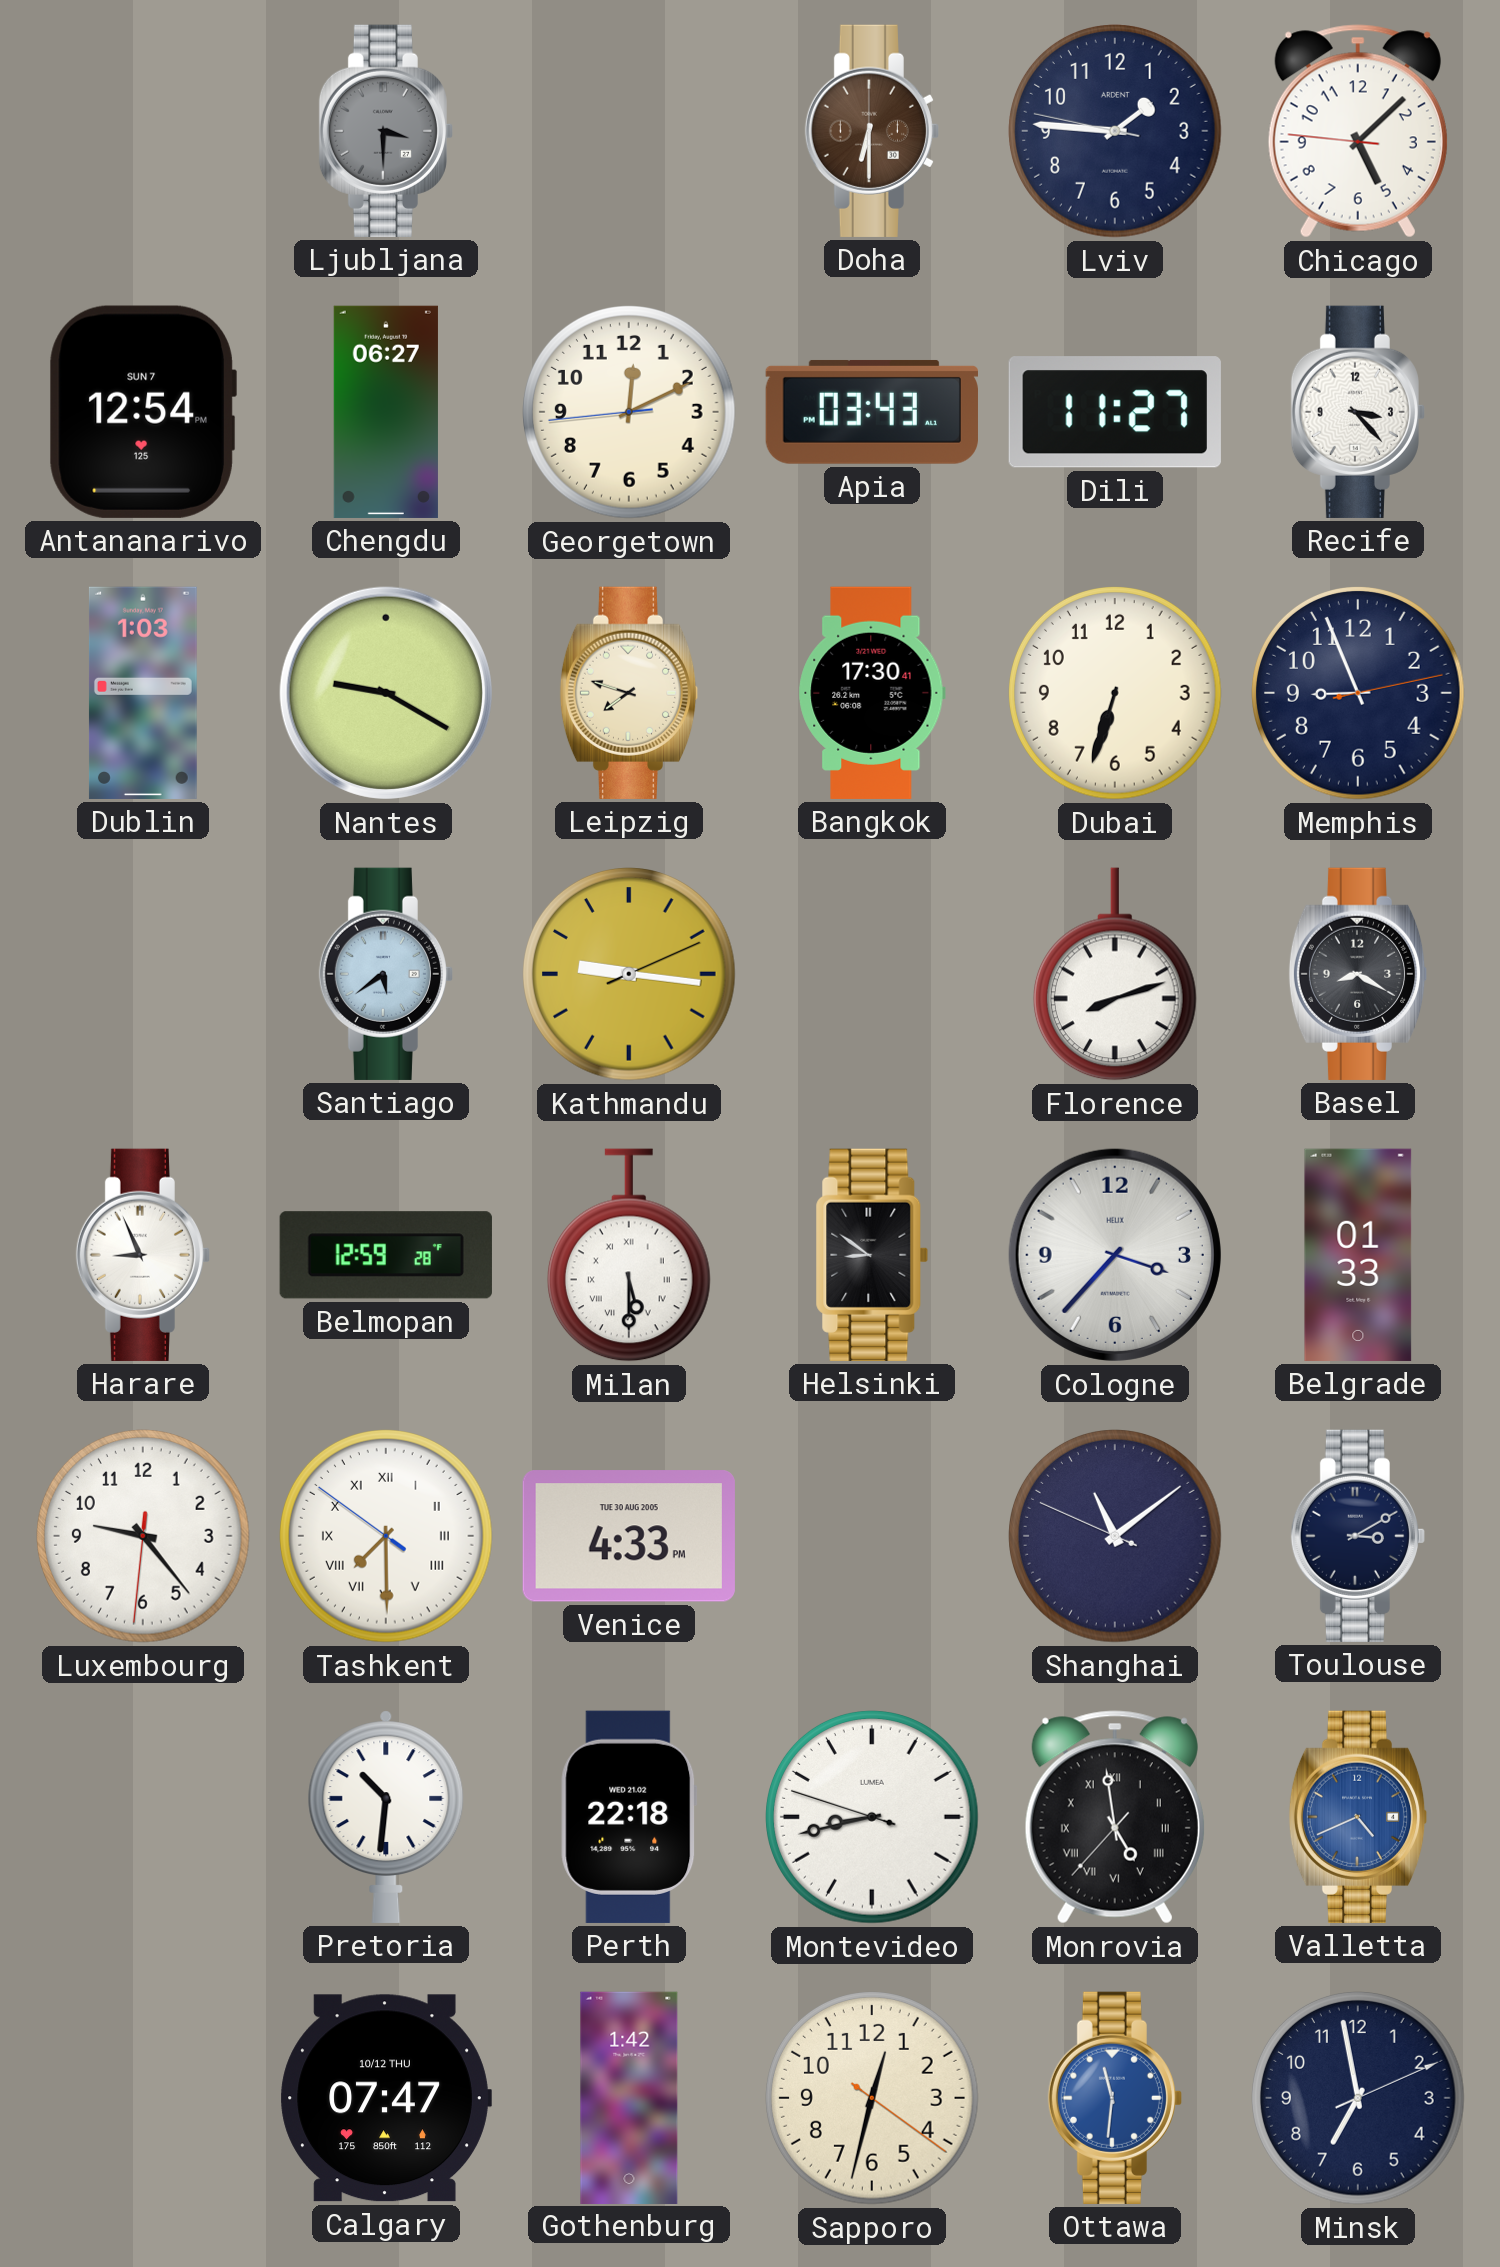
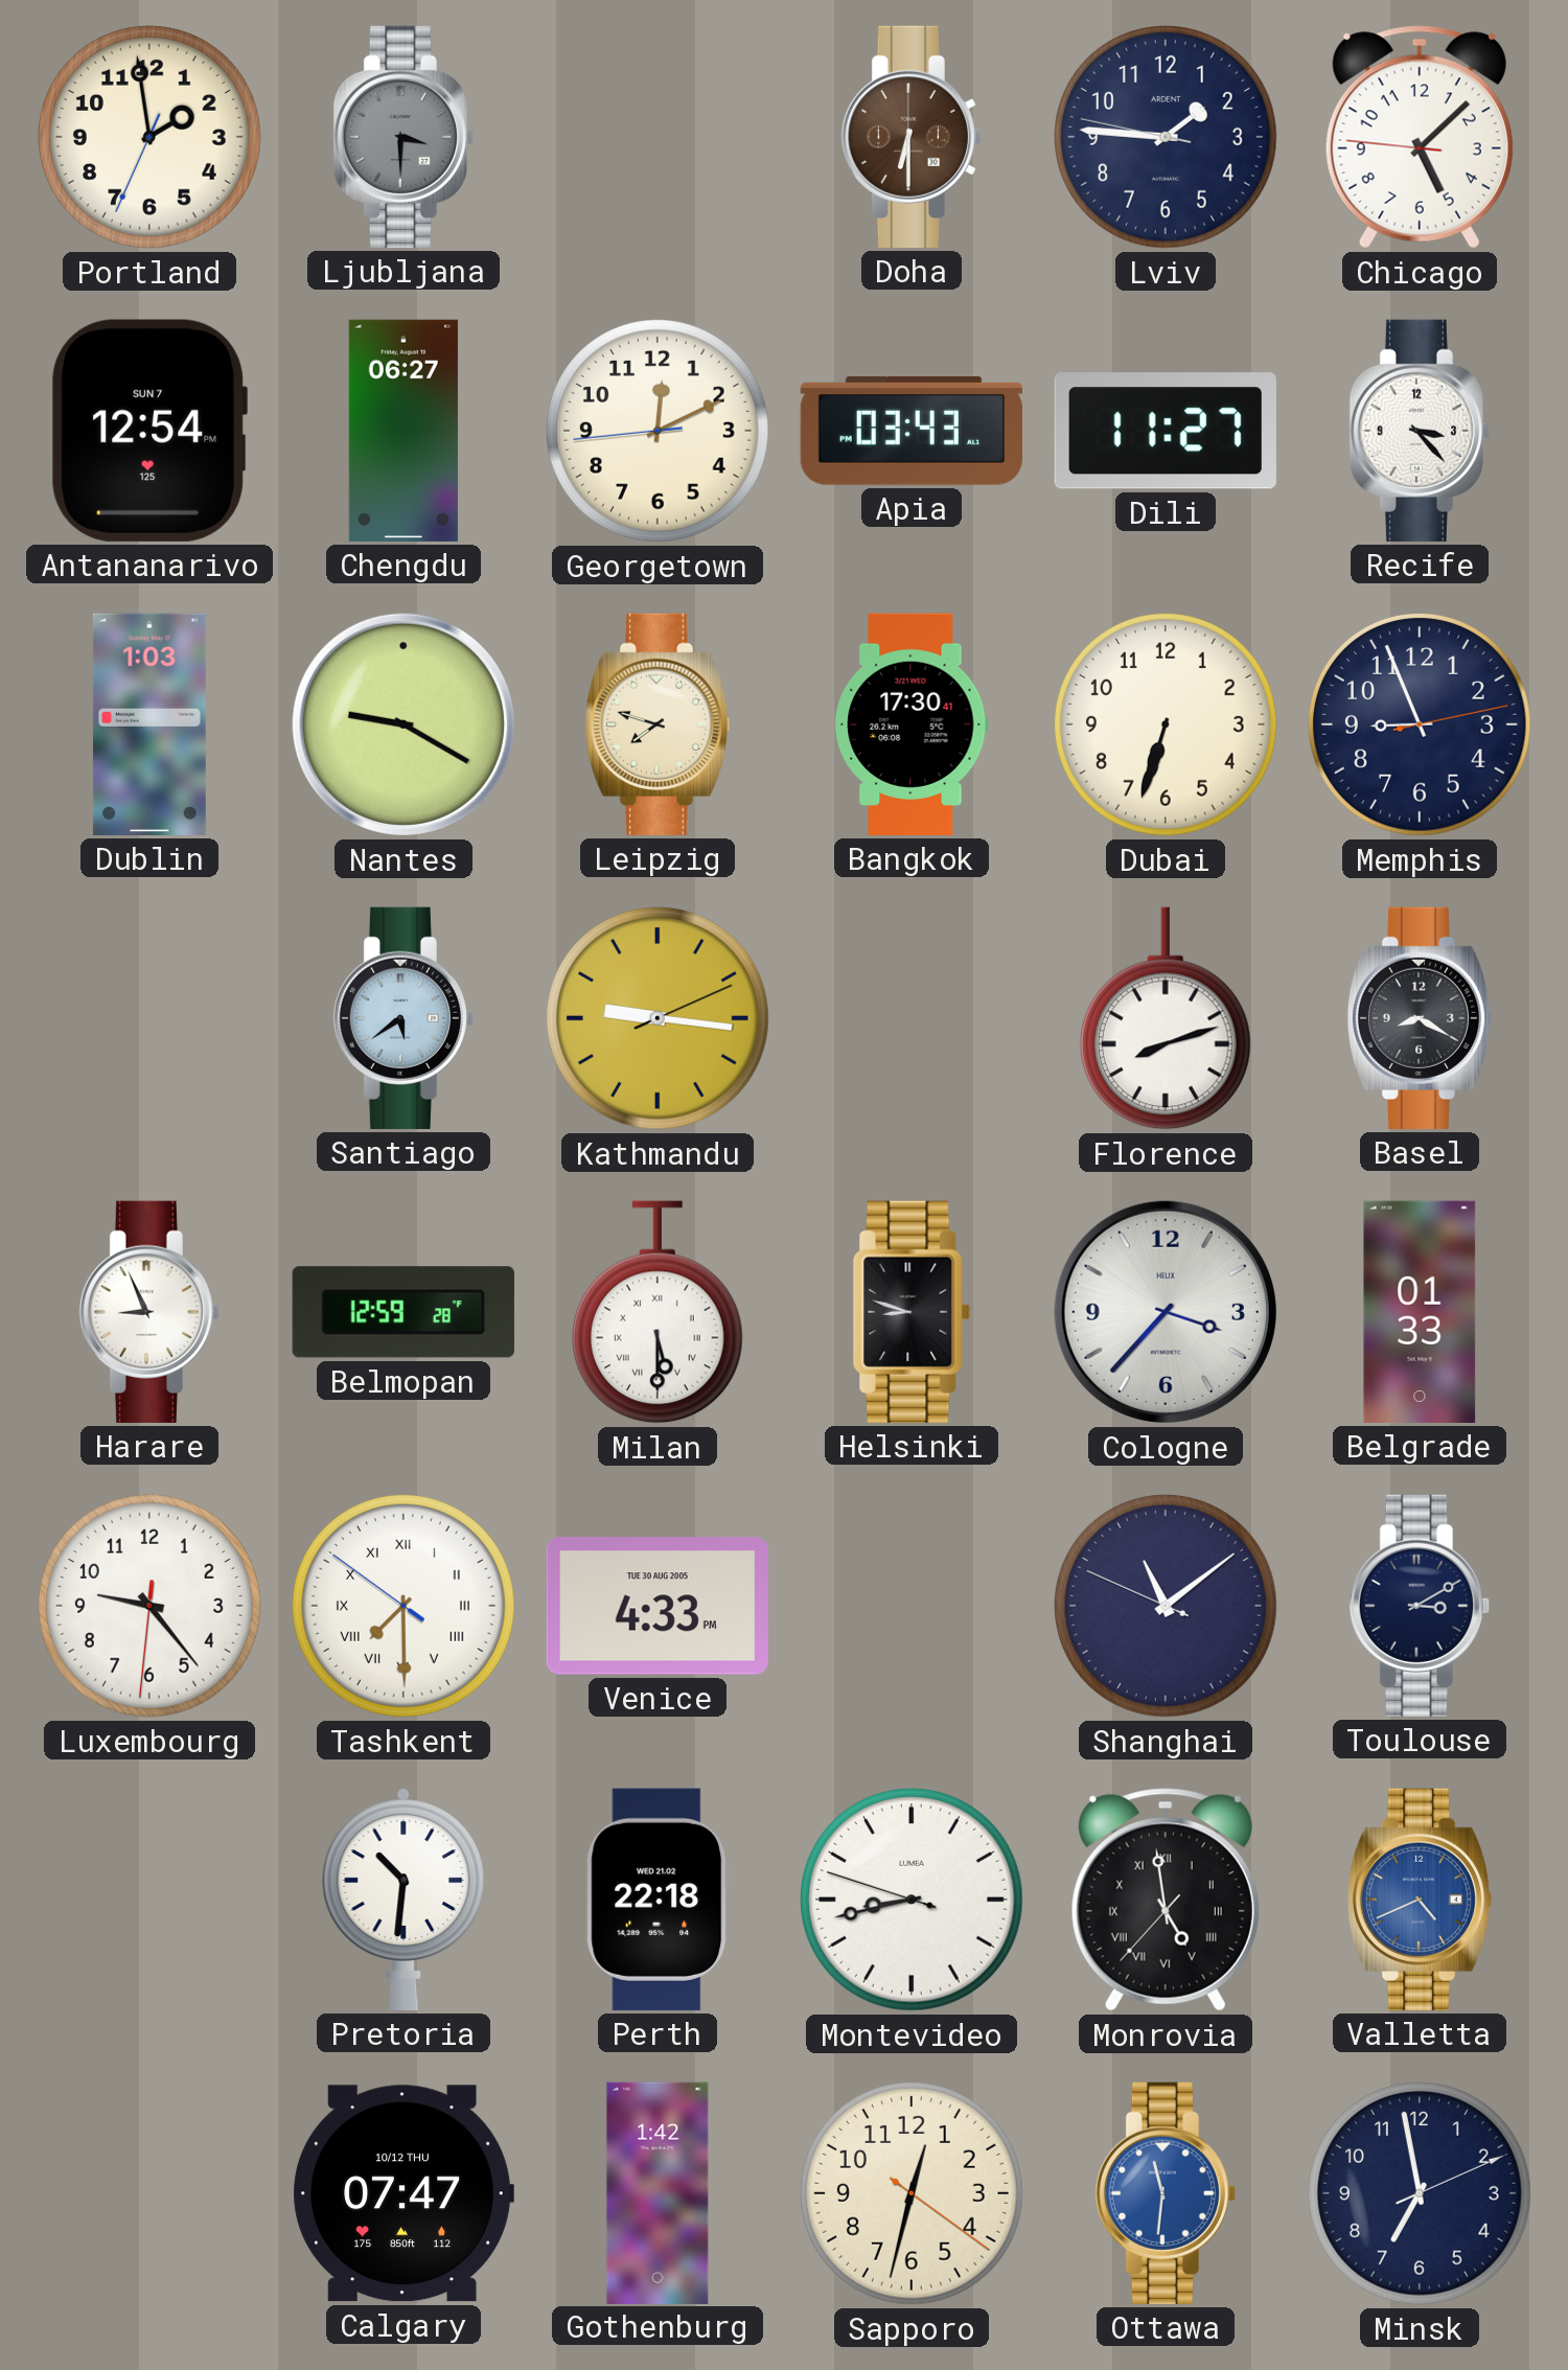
Portland: none -> 1:58
Helsinki: 8:51 -> 8:48
